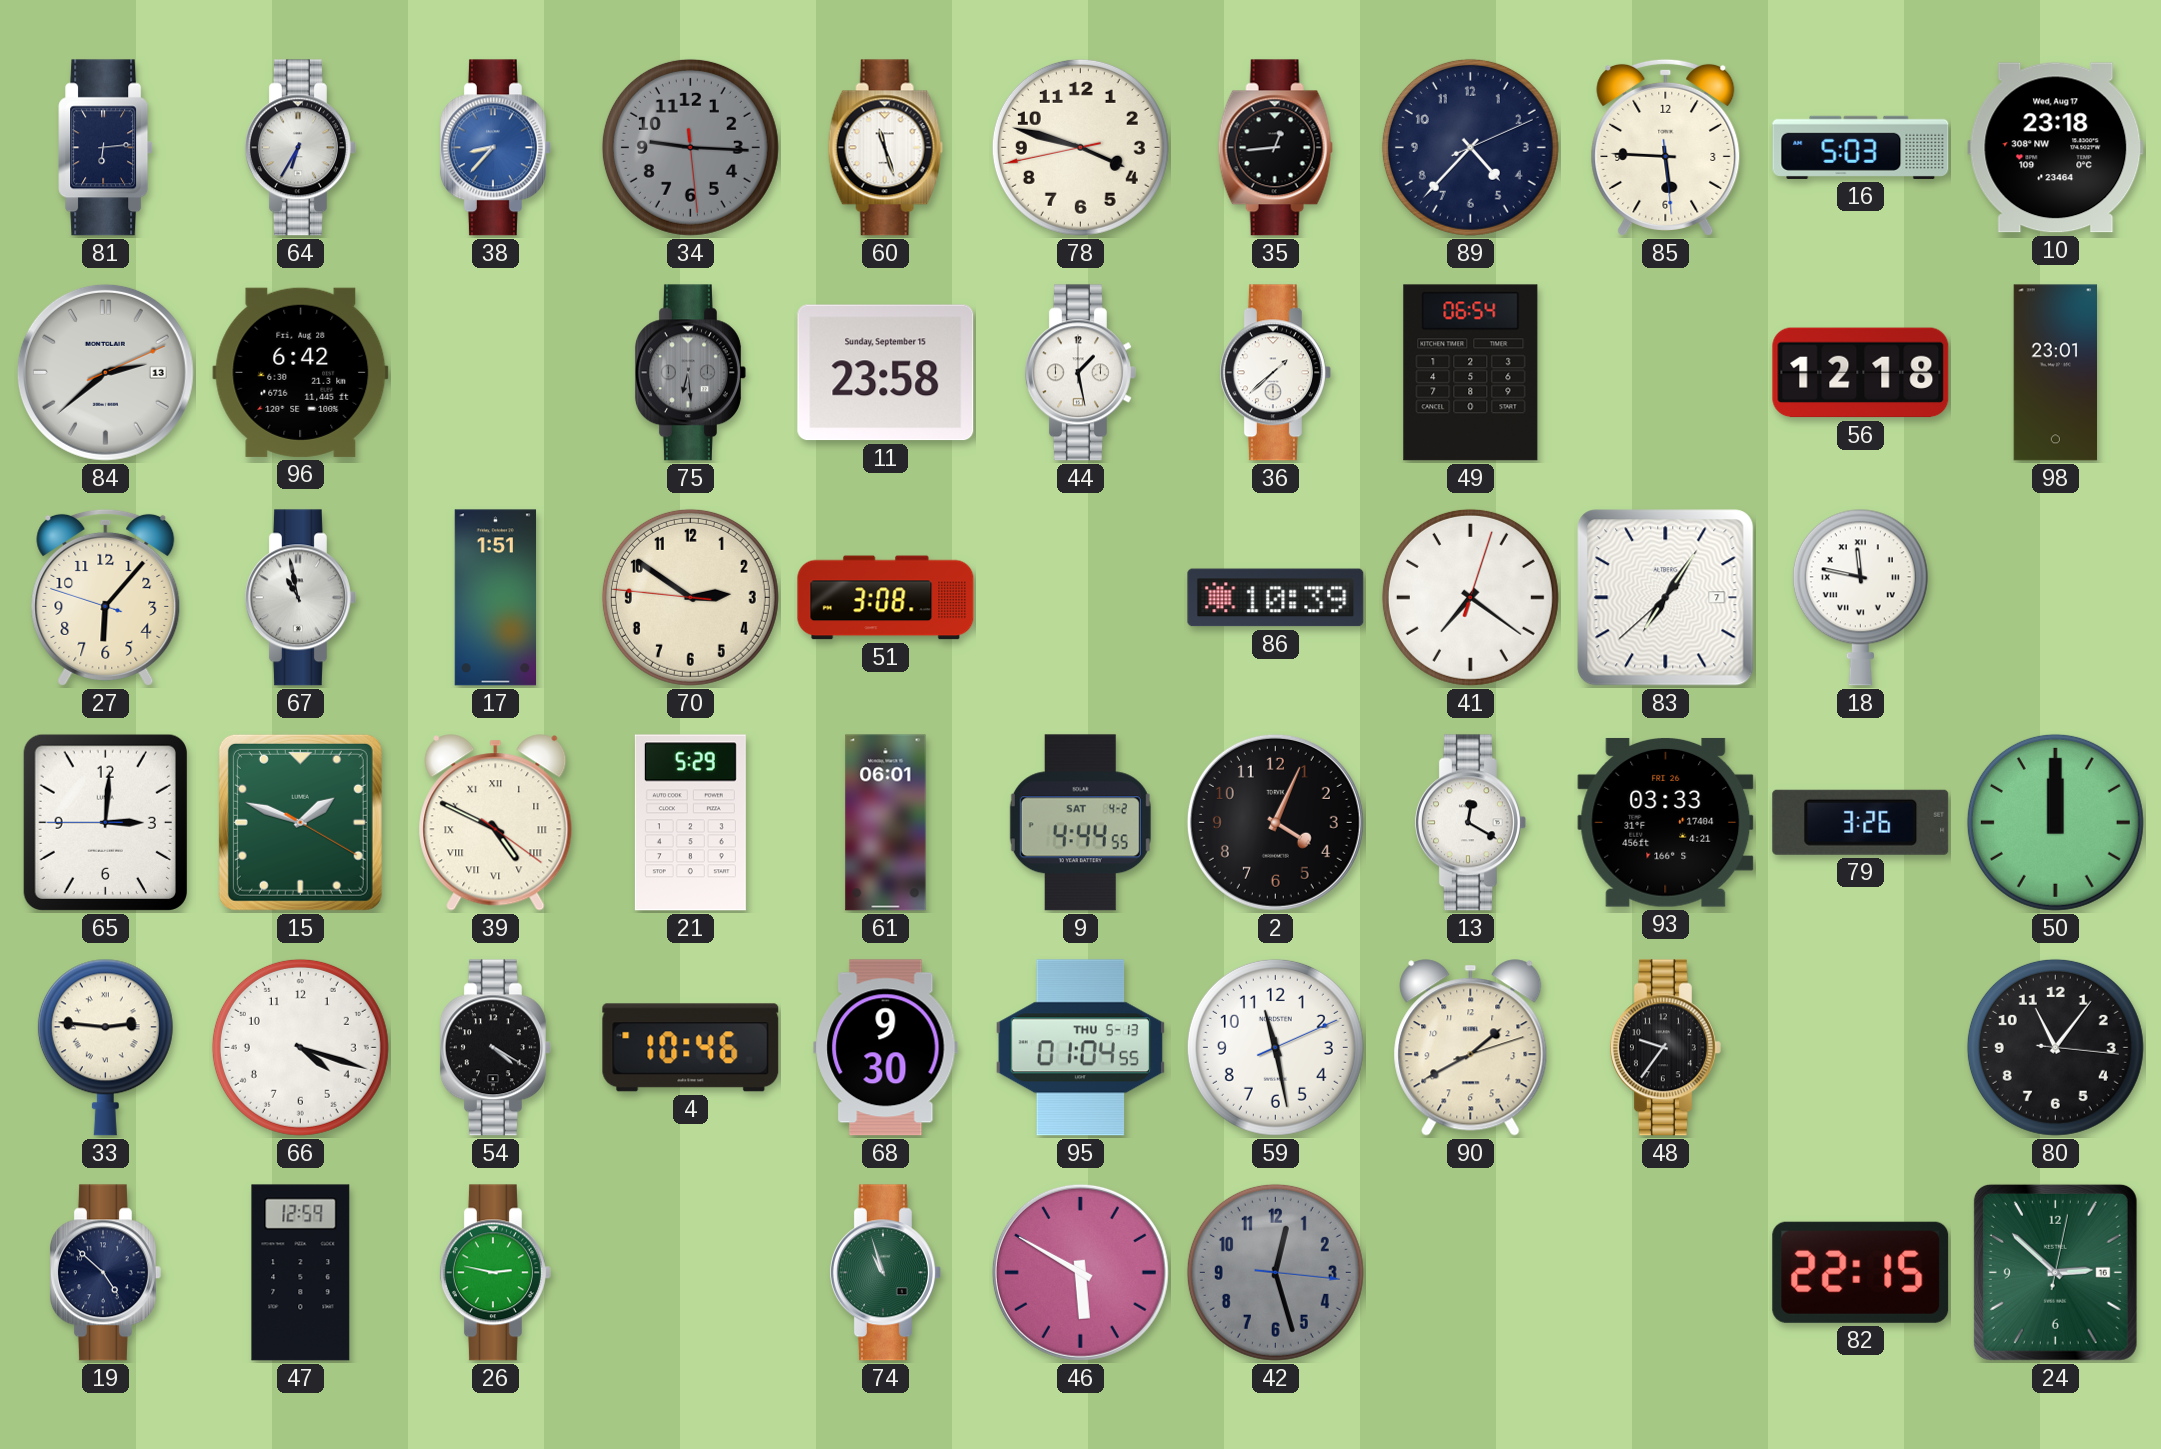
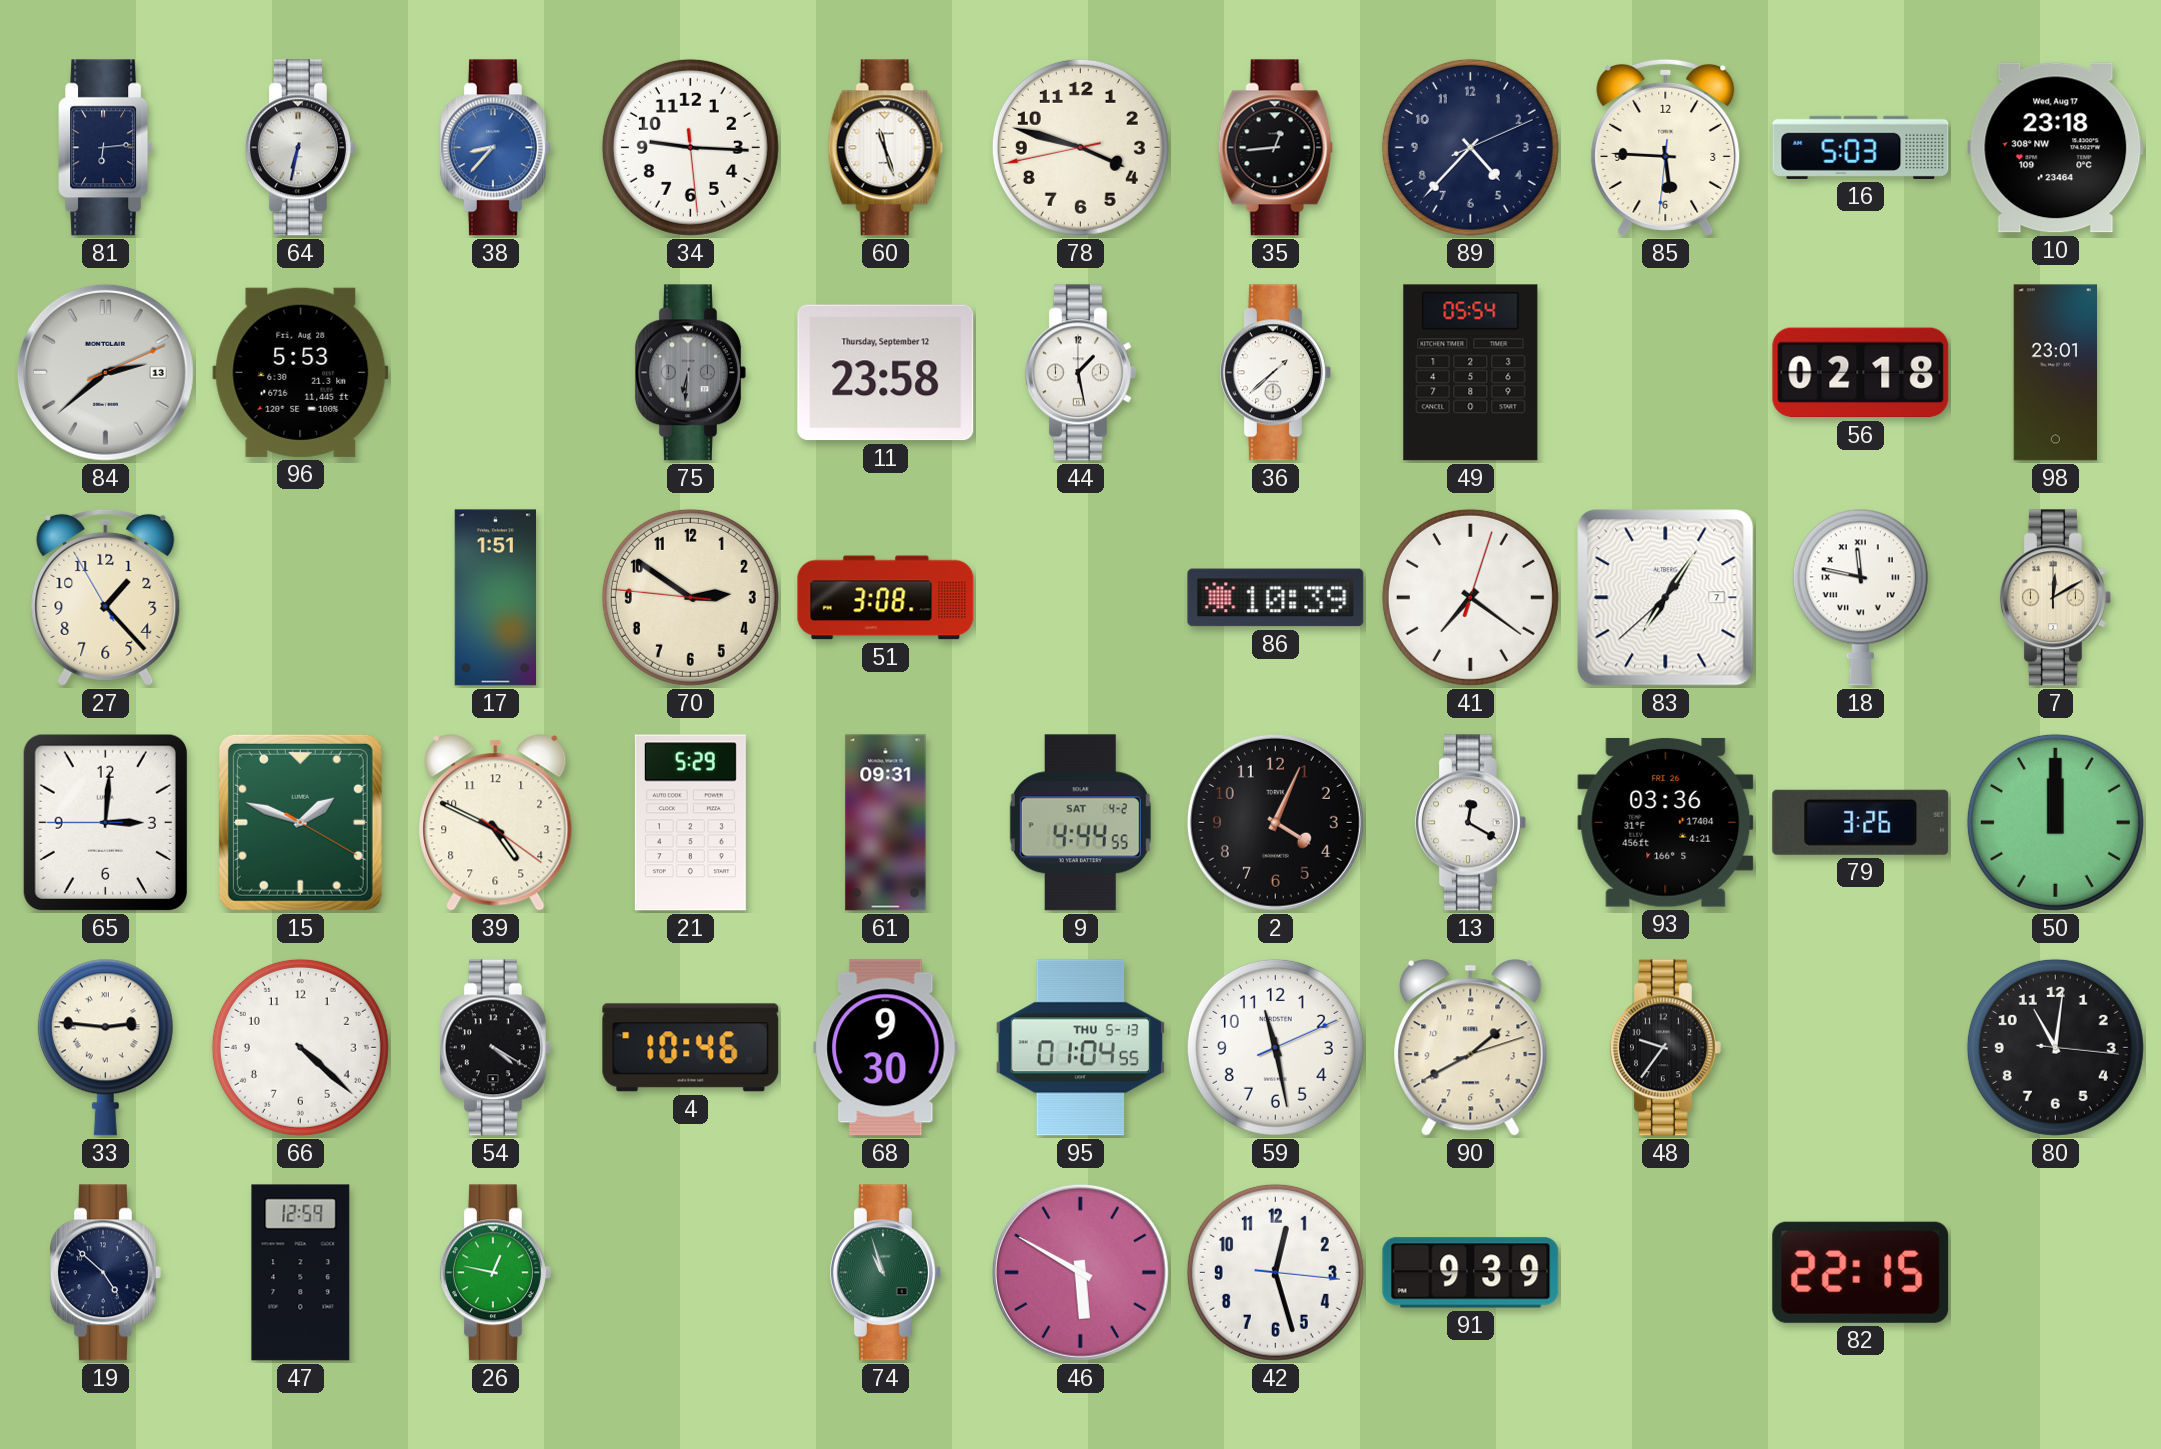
64: 6:35 -> 6:32
34 dial: grey -> white
85: 5:45:29 -> 5:45:31
96: 6:42 -> 5:53
75: 6:29 -> 6:31
11 date: Sunday, September 15 -> Thursday, September 12
49: 06:54 -> 05:54
56: 12:18 -> 02:18
27: 6:06 -> 1:22
67: 10:58 -> none
7: none -> 12:10
39 numerals: Roman -> Arabic
61: 06:01 -> 09:31
93: 03:33 -> 03:36
66: 4:18 -> 4:22
80: 11:06 -> 11:01
26: 2:47 -> 12:47
42 dial: grey -> white
91: none -> 9:39
24: 2:52 -> none
